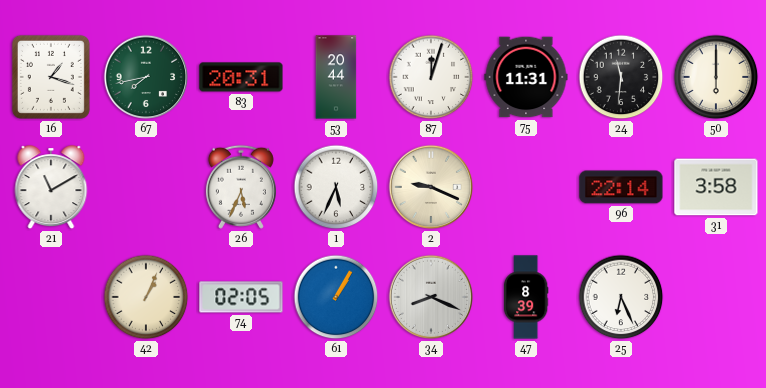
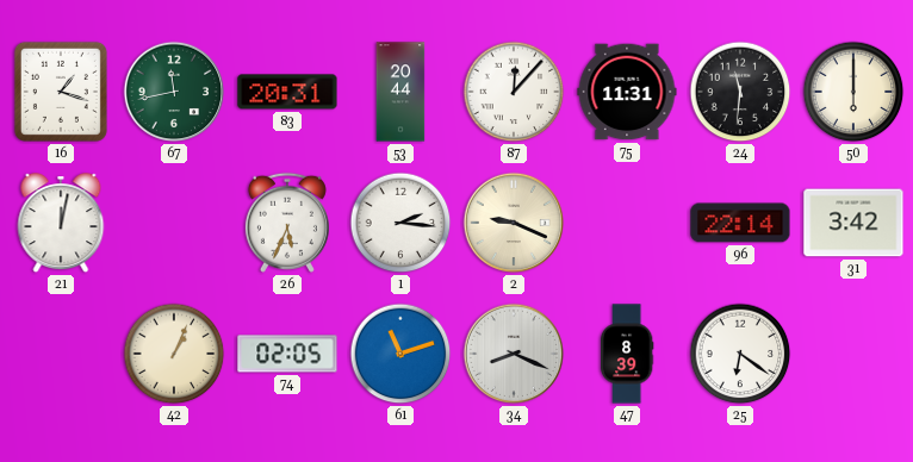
67: 7:43 -> 11:43
87: 12:03 -> 12:07
21: 11:10 -> 12:02
1: 5:34 -> 2:16
31: 3:58 -> 3:42
61: 1:05 -> 11:12
25: 6:26 -> 6:21
